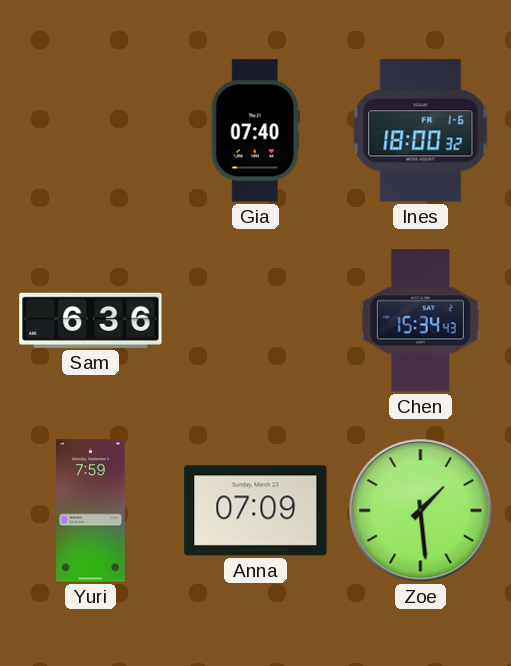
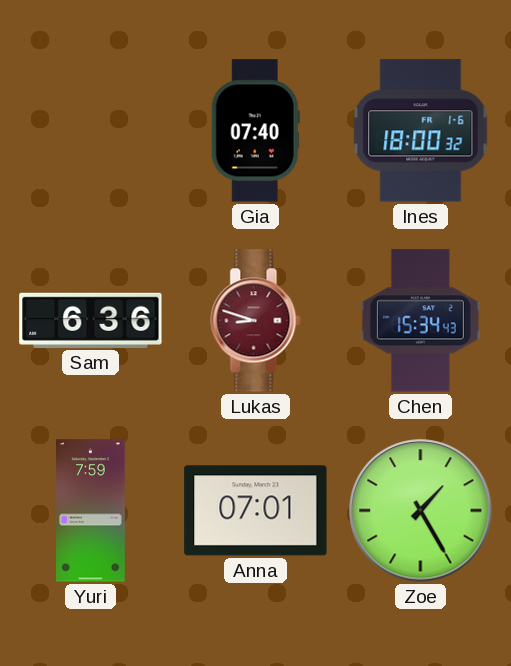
Lukas: none -> 8:48
Anna: 07:09 -> 07:01
Zoe: 1:29 -> 1:25
